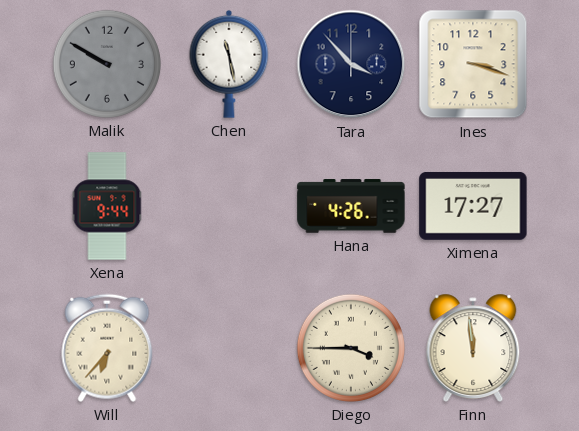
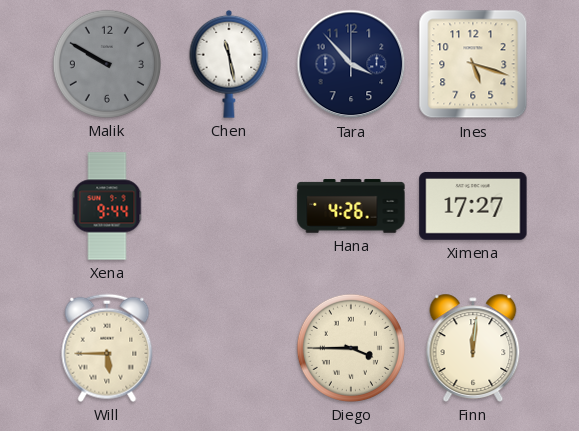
Ines: 3:18 -> 5:18
Will: 6:37 -> 5:45
Finn: 11:59 -> 12:01
